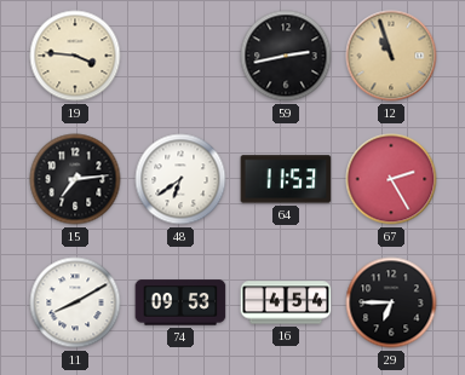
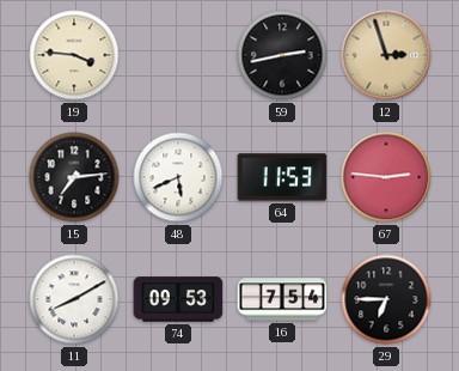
12: 10:57 -> 2:57
48: 6:39 -> 5:41
67: 2:25 -> 2:46
16: 4:54 -> 7:54
